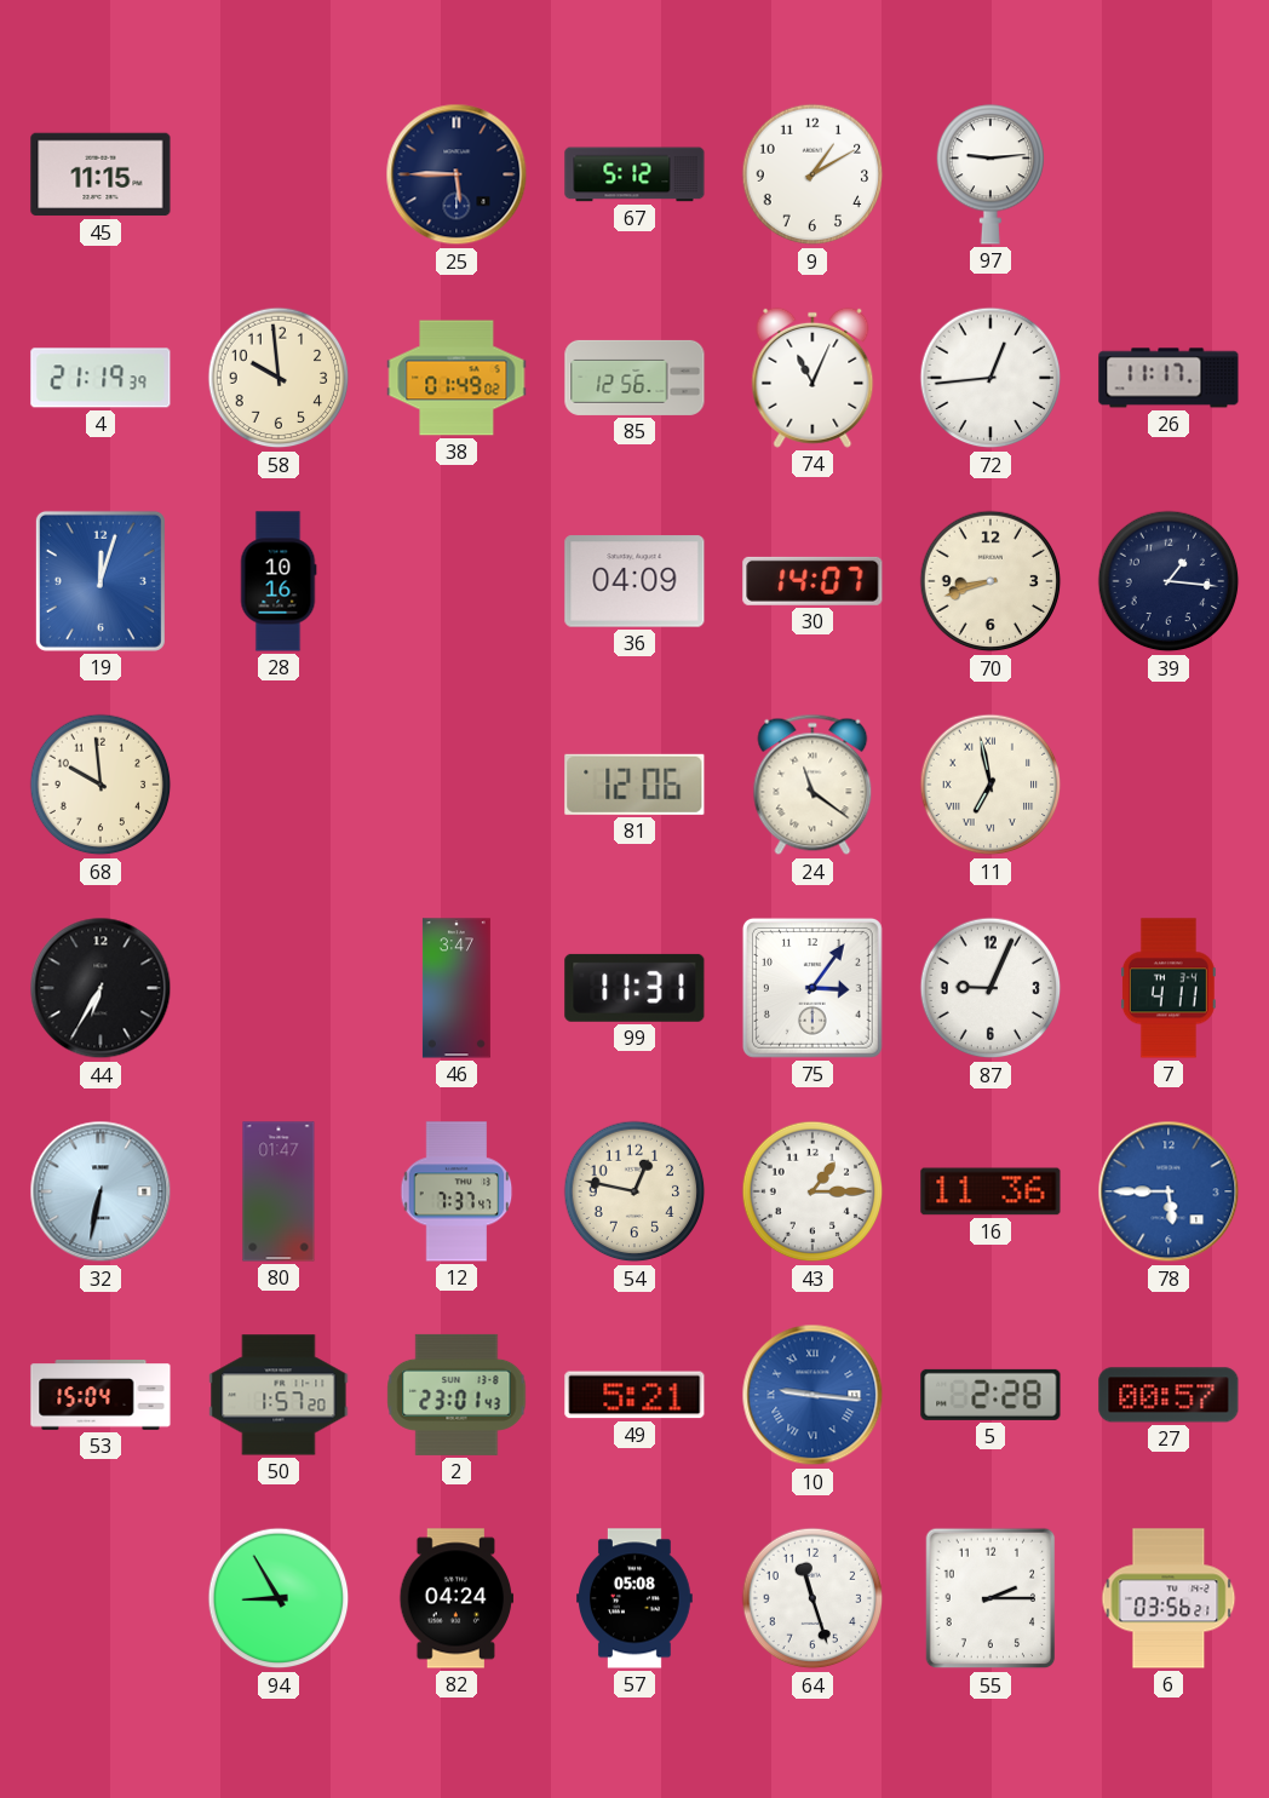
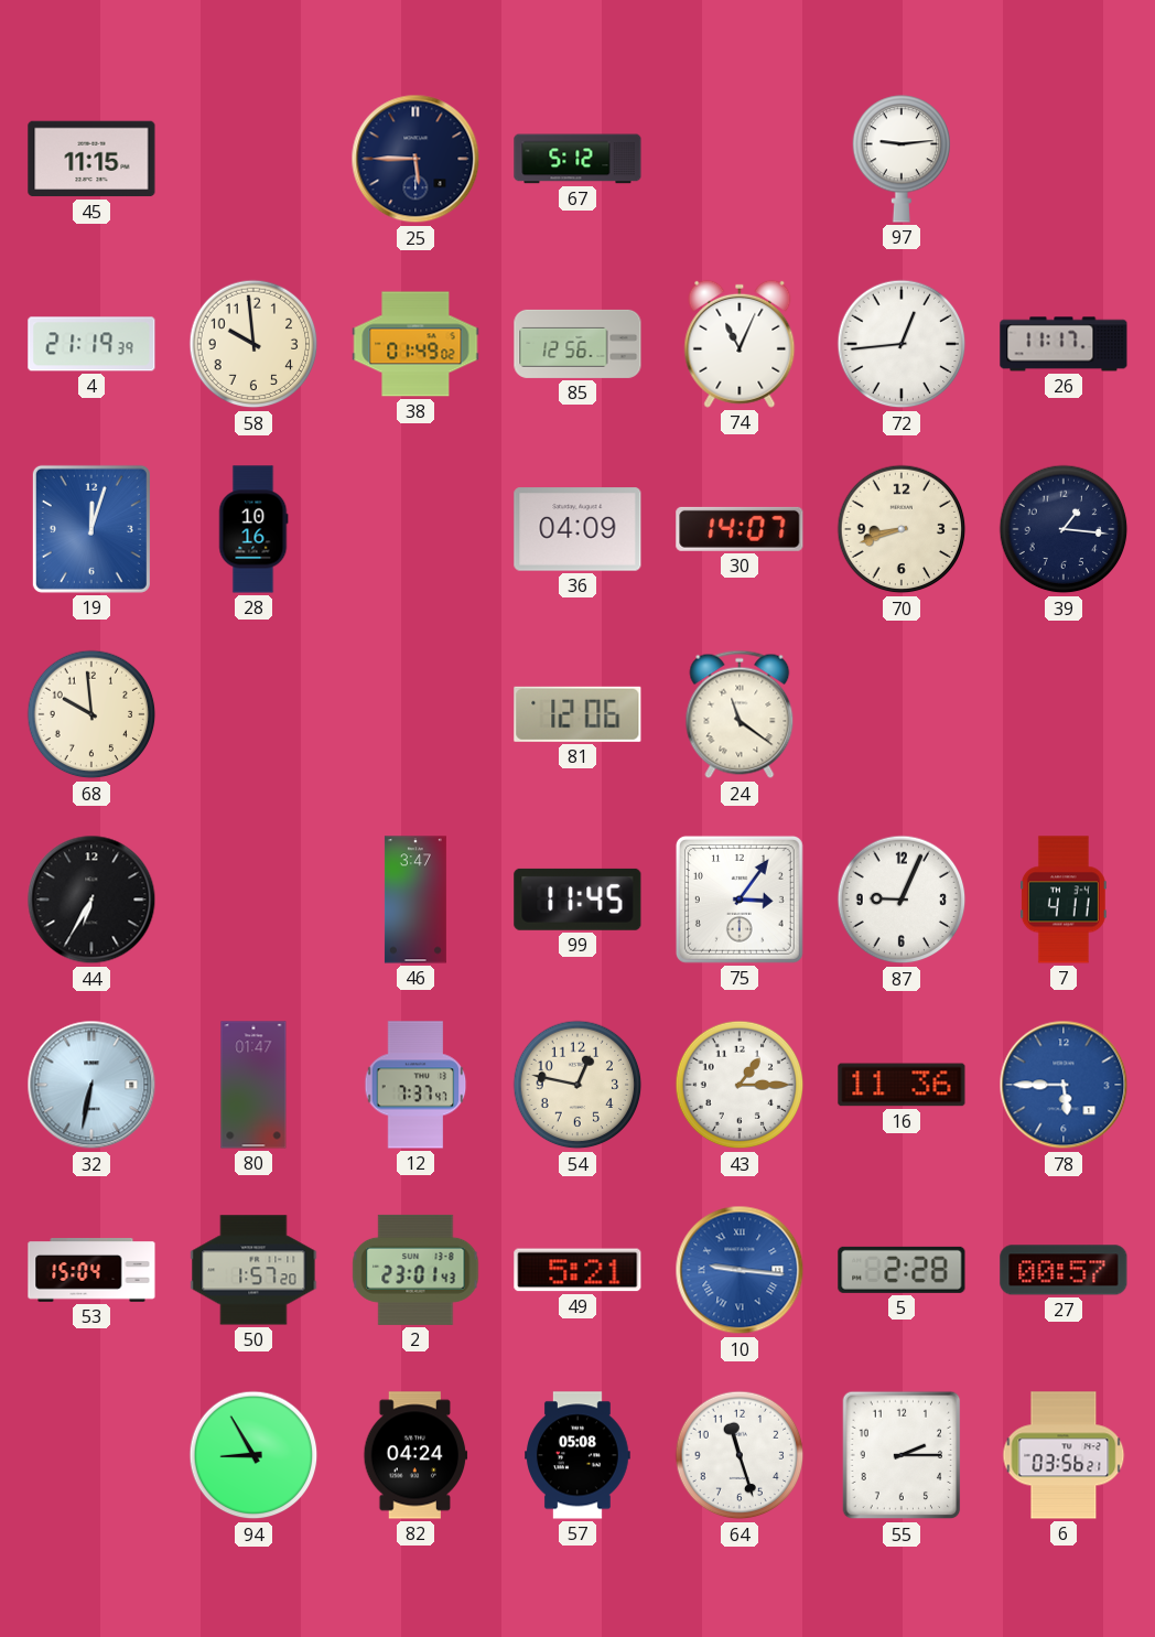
9: 1:10 -> none
11: 6:58 -> none
99: 11:31 -> 11:45
